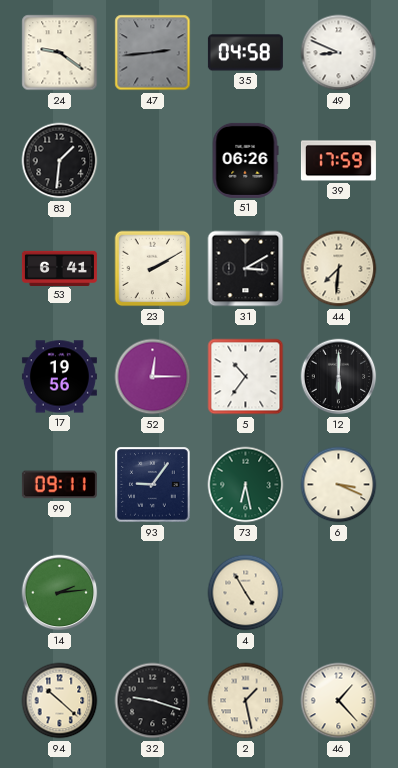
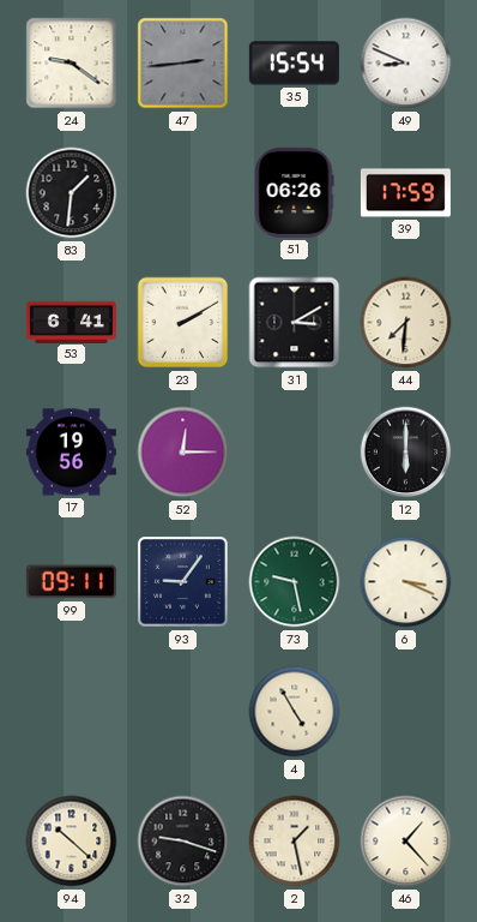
35: 04:58 -> 15:54
5: 10:36 -> none
73: 6:28 -> 9:28
14: 2:14 -> none
